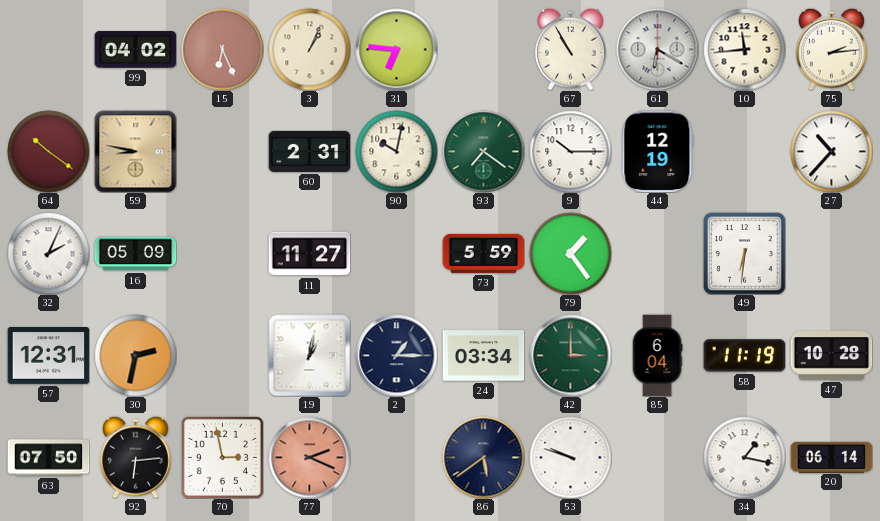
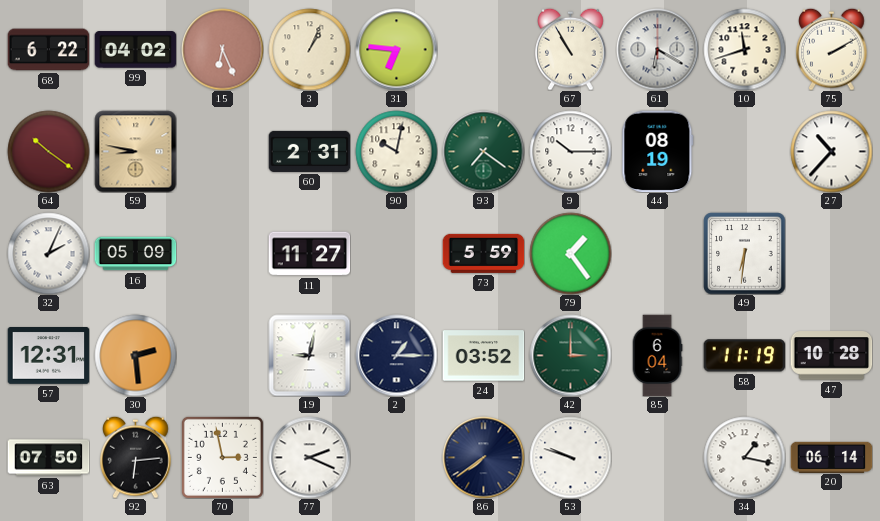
68: none -> 6:22
10: 11:44 -> 11:42
75: 2:14 -> 2:10
44: 12:19 -> 08:19
30: 2:32 -> 2:29
19: 1:02 -> 9:02
24: 03:34 -> 03:52
77 dial: salmon -> white
86: 5:39 -> 7:39
